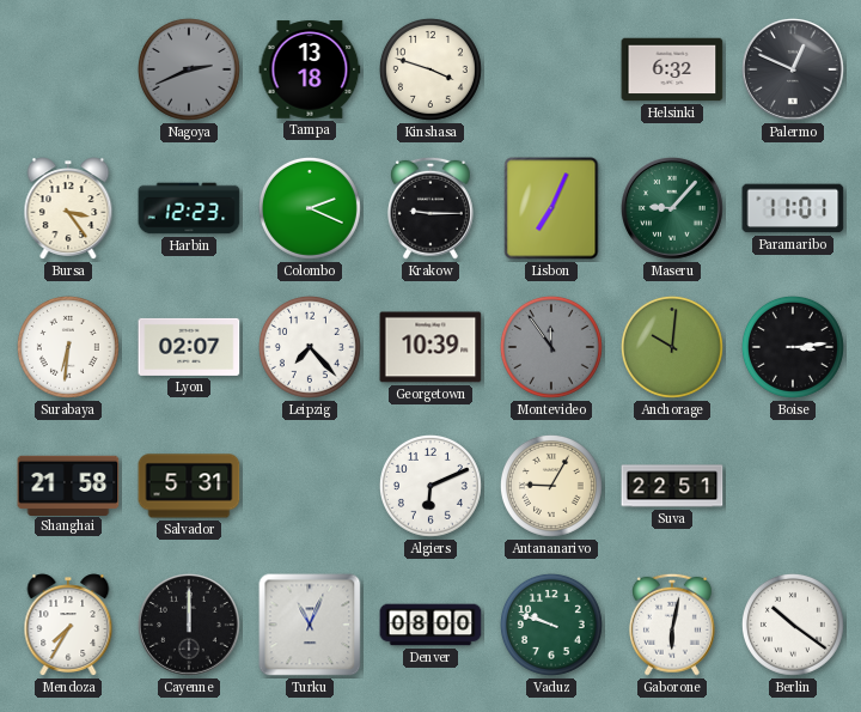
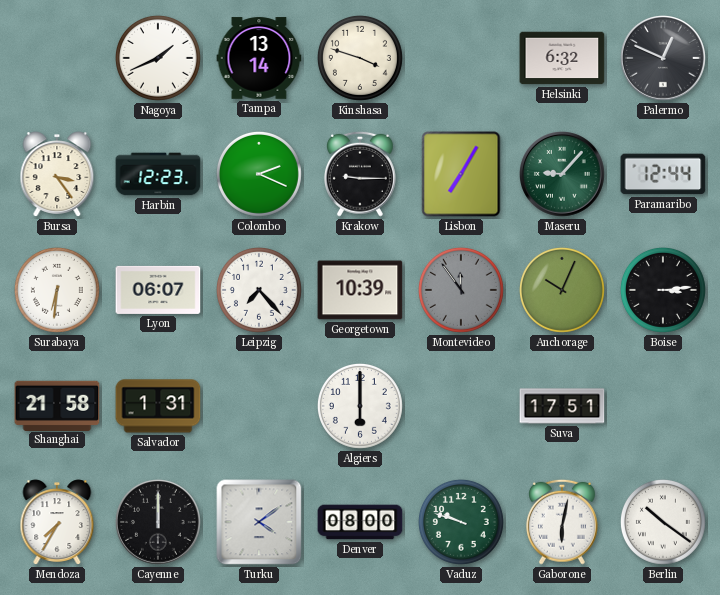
Nagoya: 2:41 -> 1:41
Nagoya dial: grey -> white
Tampa: 13:18 -> 13:14
Lisbon: 7:04 -> 7:05
Paramaribo: 11:01 -> 12:44
Lyon: 02:07 -> 06:07
Anchorage: 10:01 -> 10:04
Salvador: 5:31 -> 1:31
Algiers: 6:11 -> 6:00
Antananarivo: 9:05 -> none
Suva: 22:51 -> 17:51
Turku: 11:04 -> 4:09
